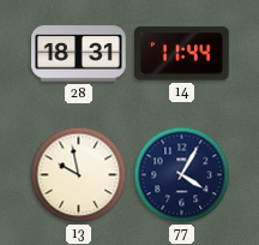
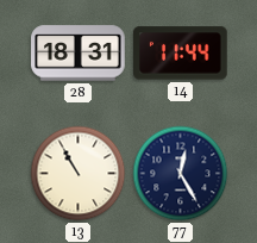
13: 9:58 -> 10:55
77: 4:05 -> 12:25
